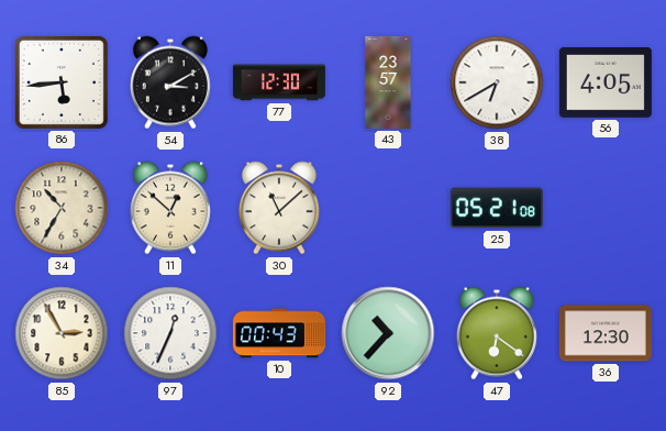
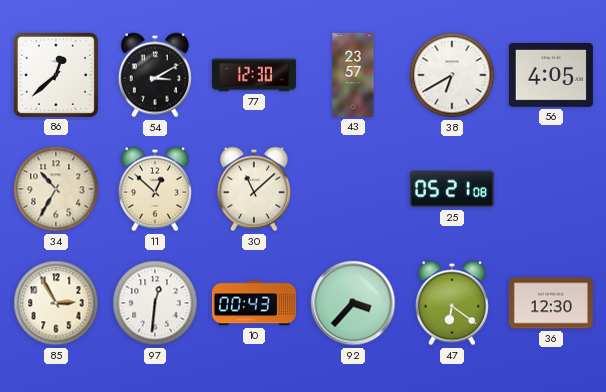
86: 5:44 -> 12:38
97: 12:34 -> 12:31
92: 10:37 -> 3:37
